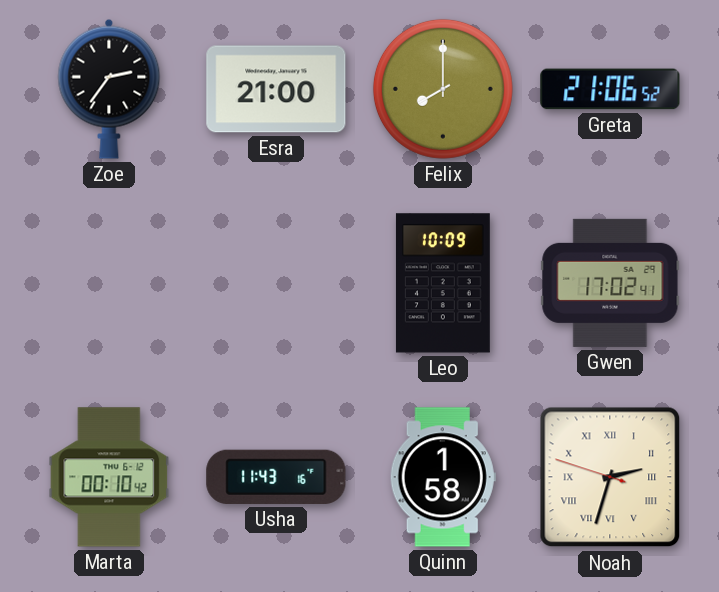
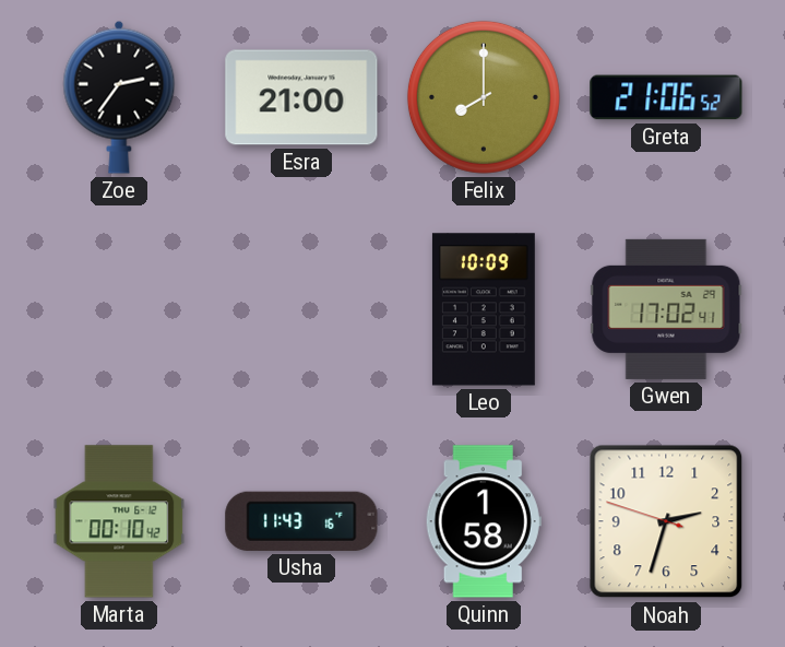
Noah numerals: Roman -> Arabic
